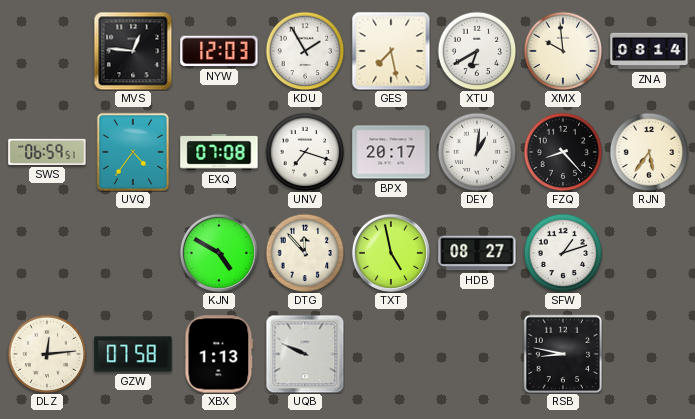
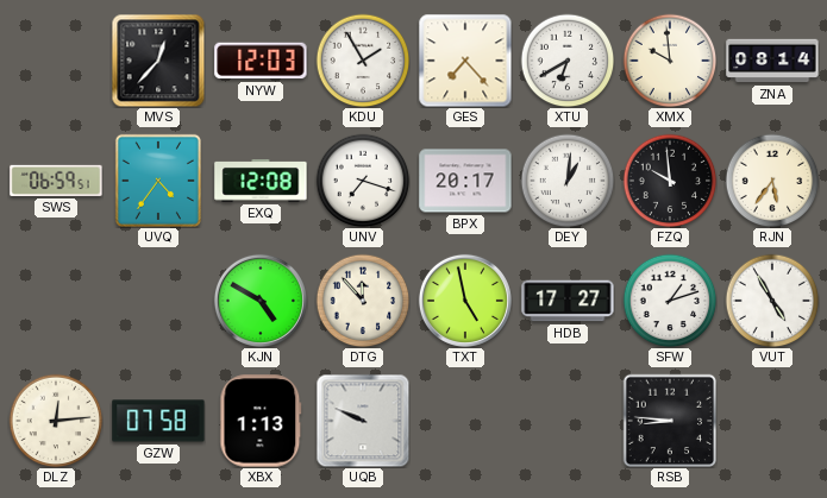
MVS: 12:46 -> 12:37
GES: 7:28 -> 7:23
EXQ: 07:08 -> 12:08
FZQ: 8:23 -> 9:59
HDB: 08:27 -> 17:27
VUT: none -> 4:55
RSB: 8:47 -> 8:46
